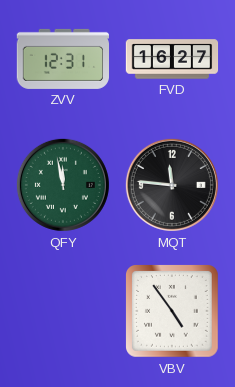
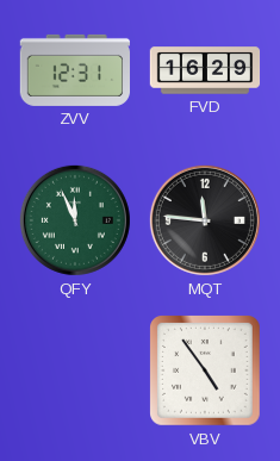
FVD: 16:27 -> 16:29
QFY: 11:58 -> 11:56
